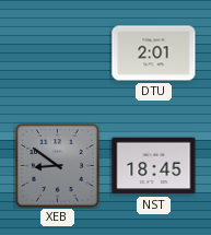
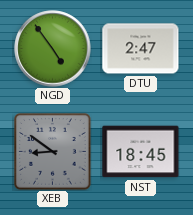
NGD: none -> 4:54
DTU: 2:01 -> 2:47
